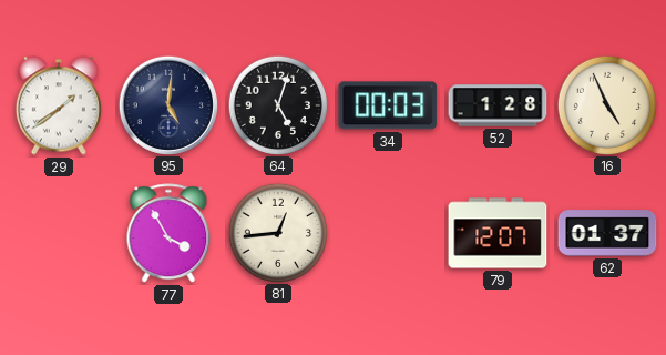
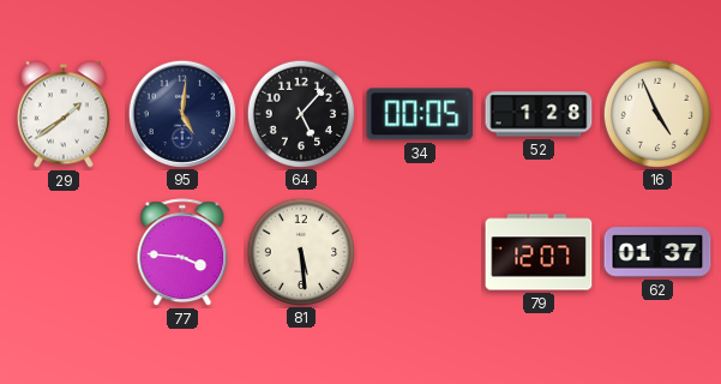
64: 5:03 -> 5:07
34: 00:03 -> 00:05
77: 3:55 -> 3:46
81: 12:44 -> 5:29
